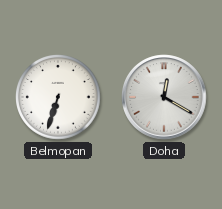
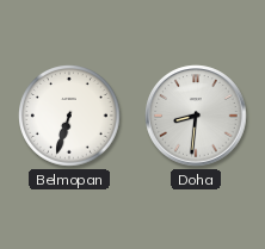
Doha: 12:20 -> 8:31
